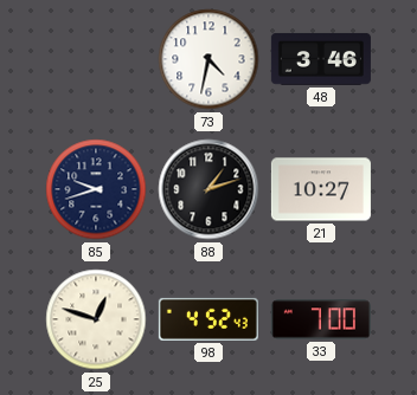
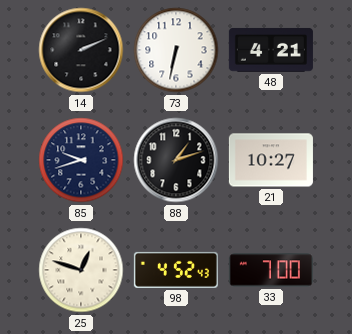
14: none -> 2:11
73: 4:32 -> 6:32
48: 3:46 -> 4:21
